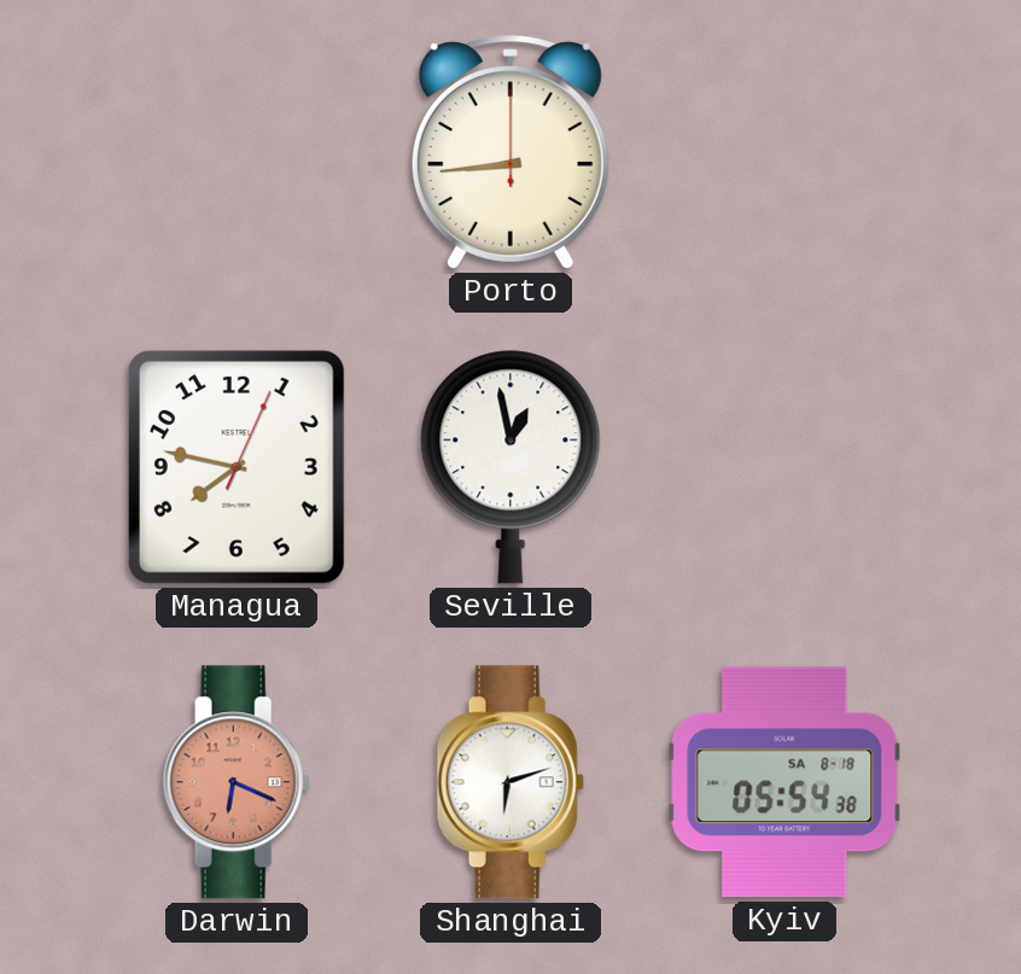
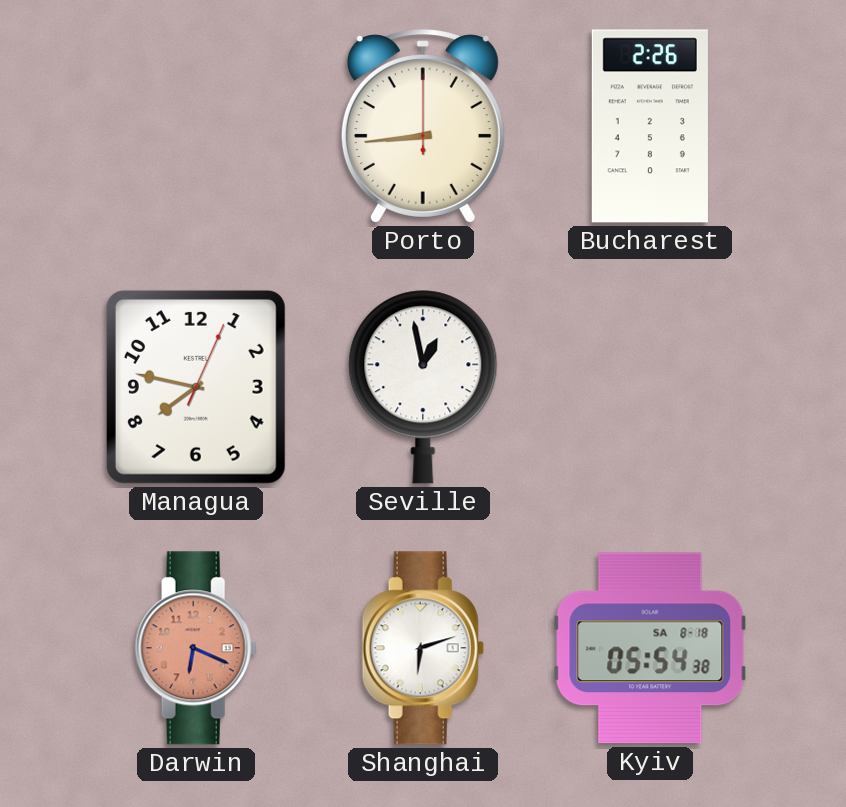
Bucharest: none -> 2:26
